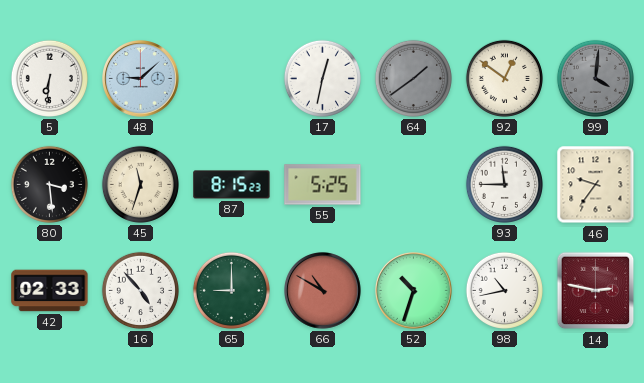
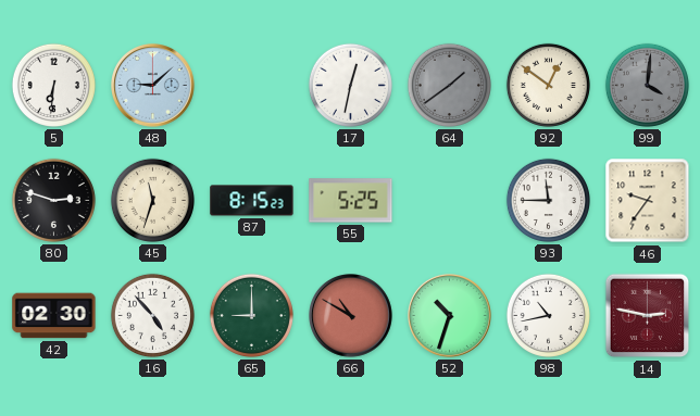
80: 3:29 -> 2:48
42: 02:33 -> 02:30
